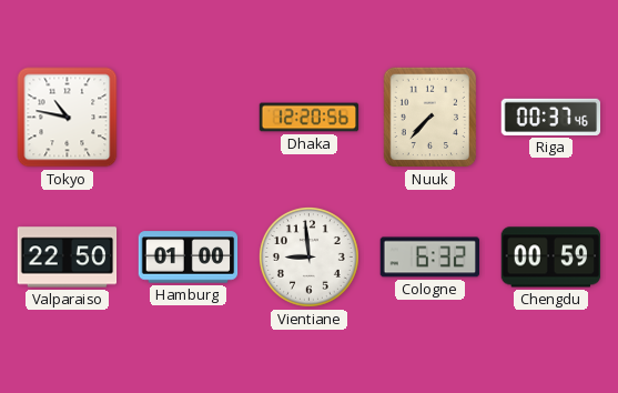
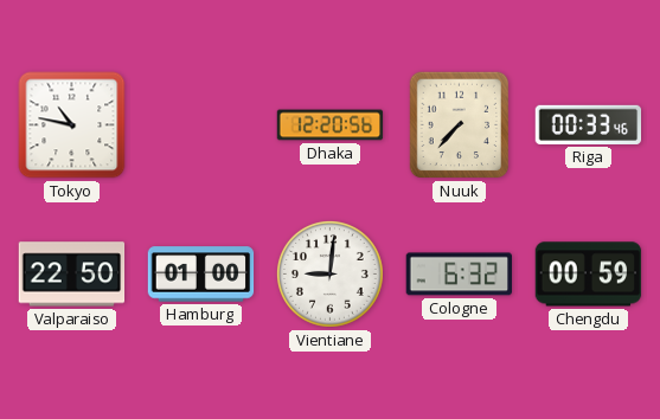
Riga: 00:37 -> 00:33
Vientiane: 8:59 -> 9:01
